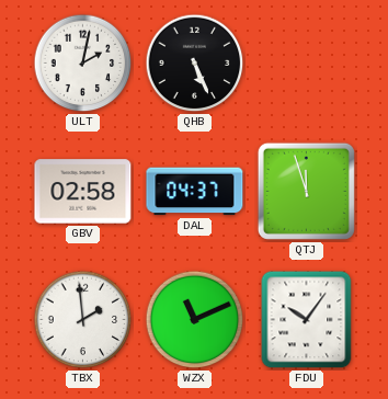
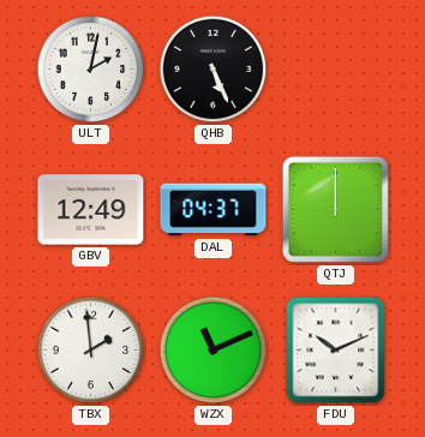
GBV: 02:58 -> 12:49
QTJ: 11:57 -> 12:00
FDU: 10:06 -> 10:11
